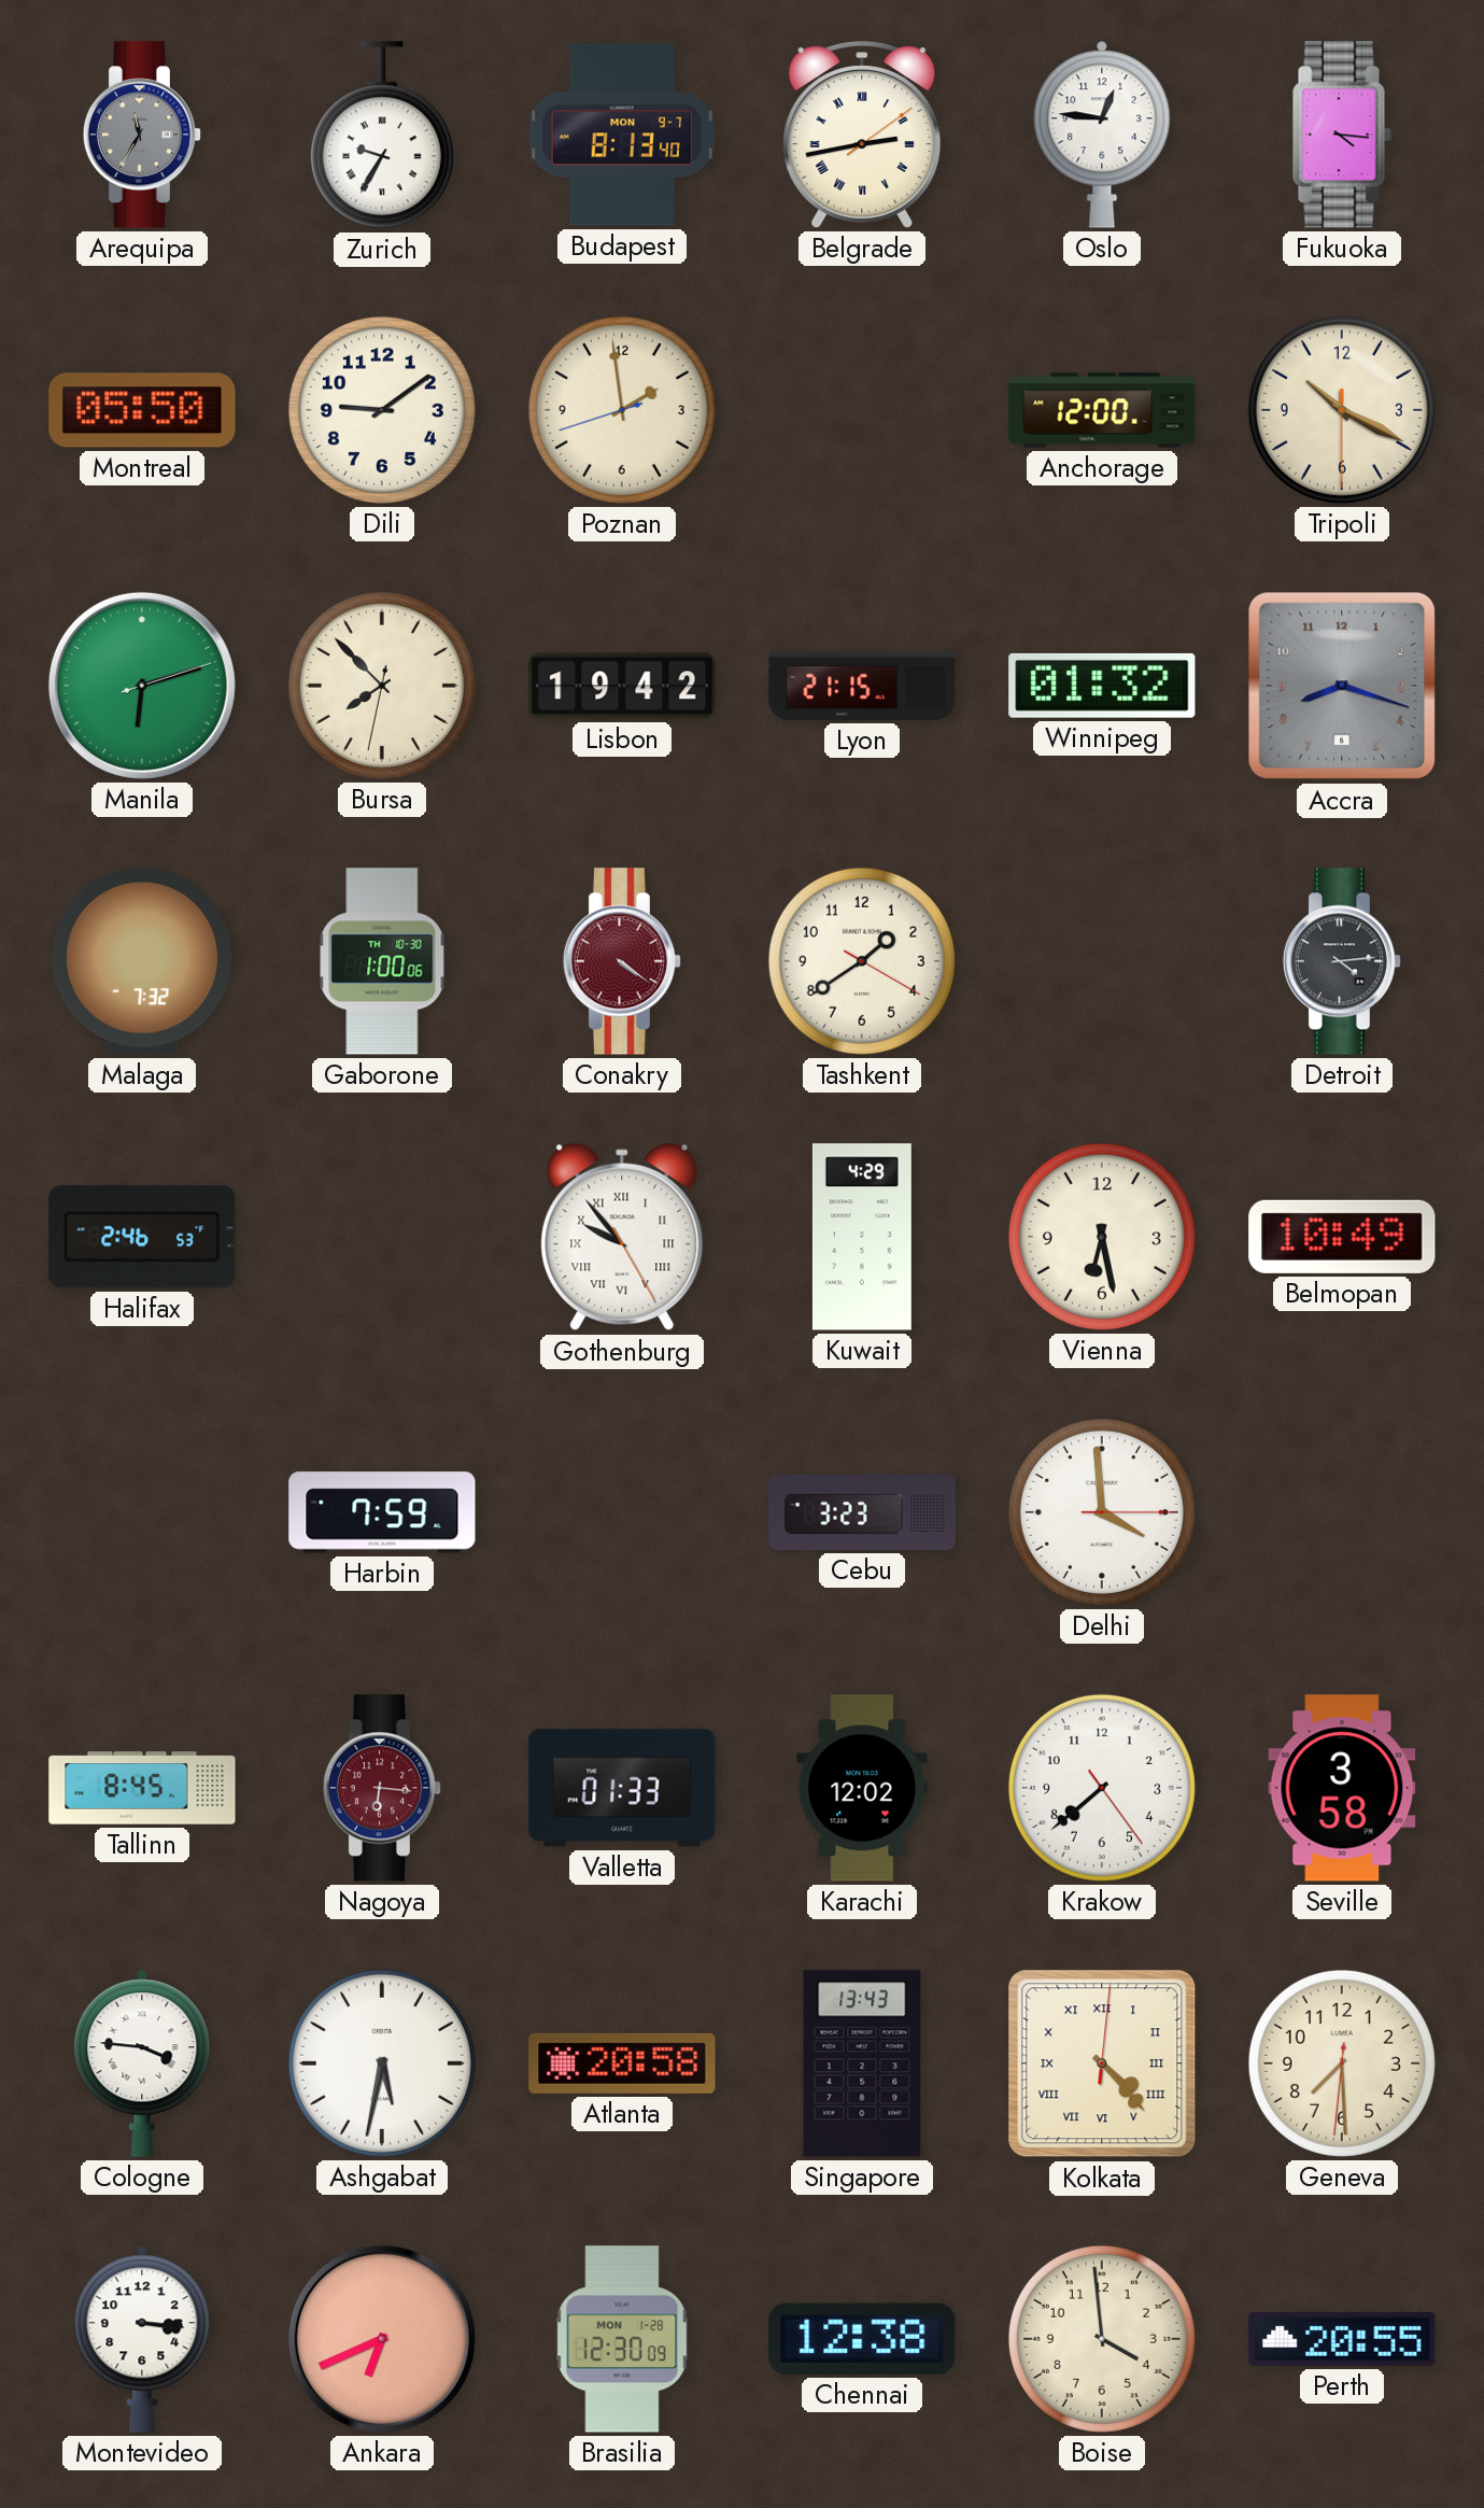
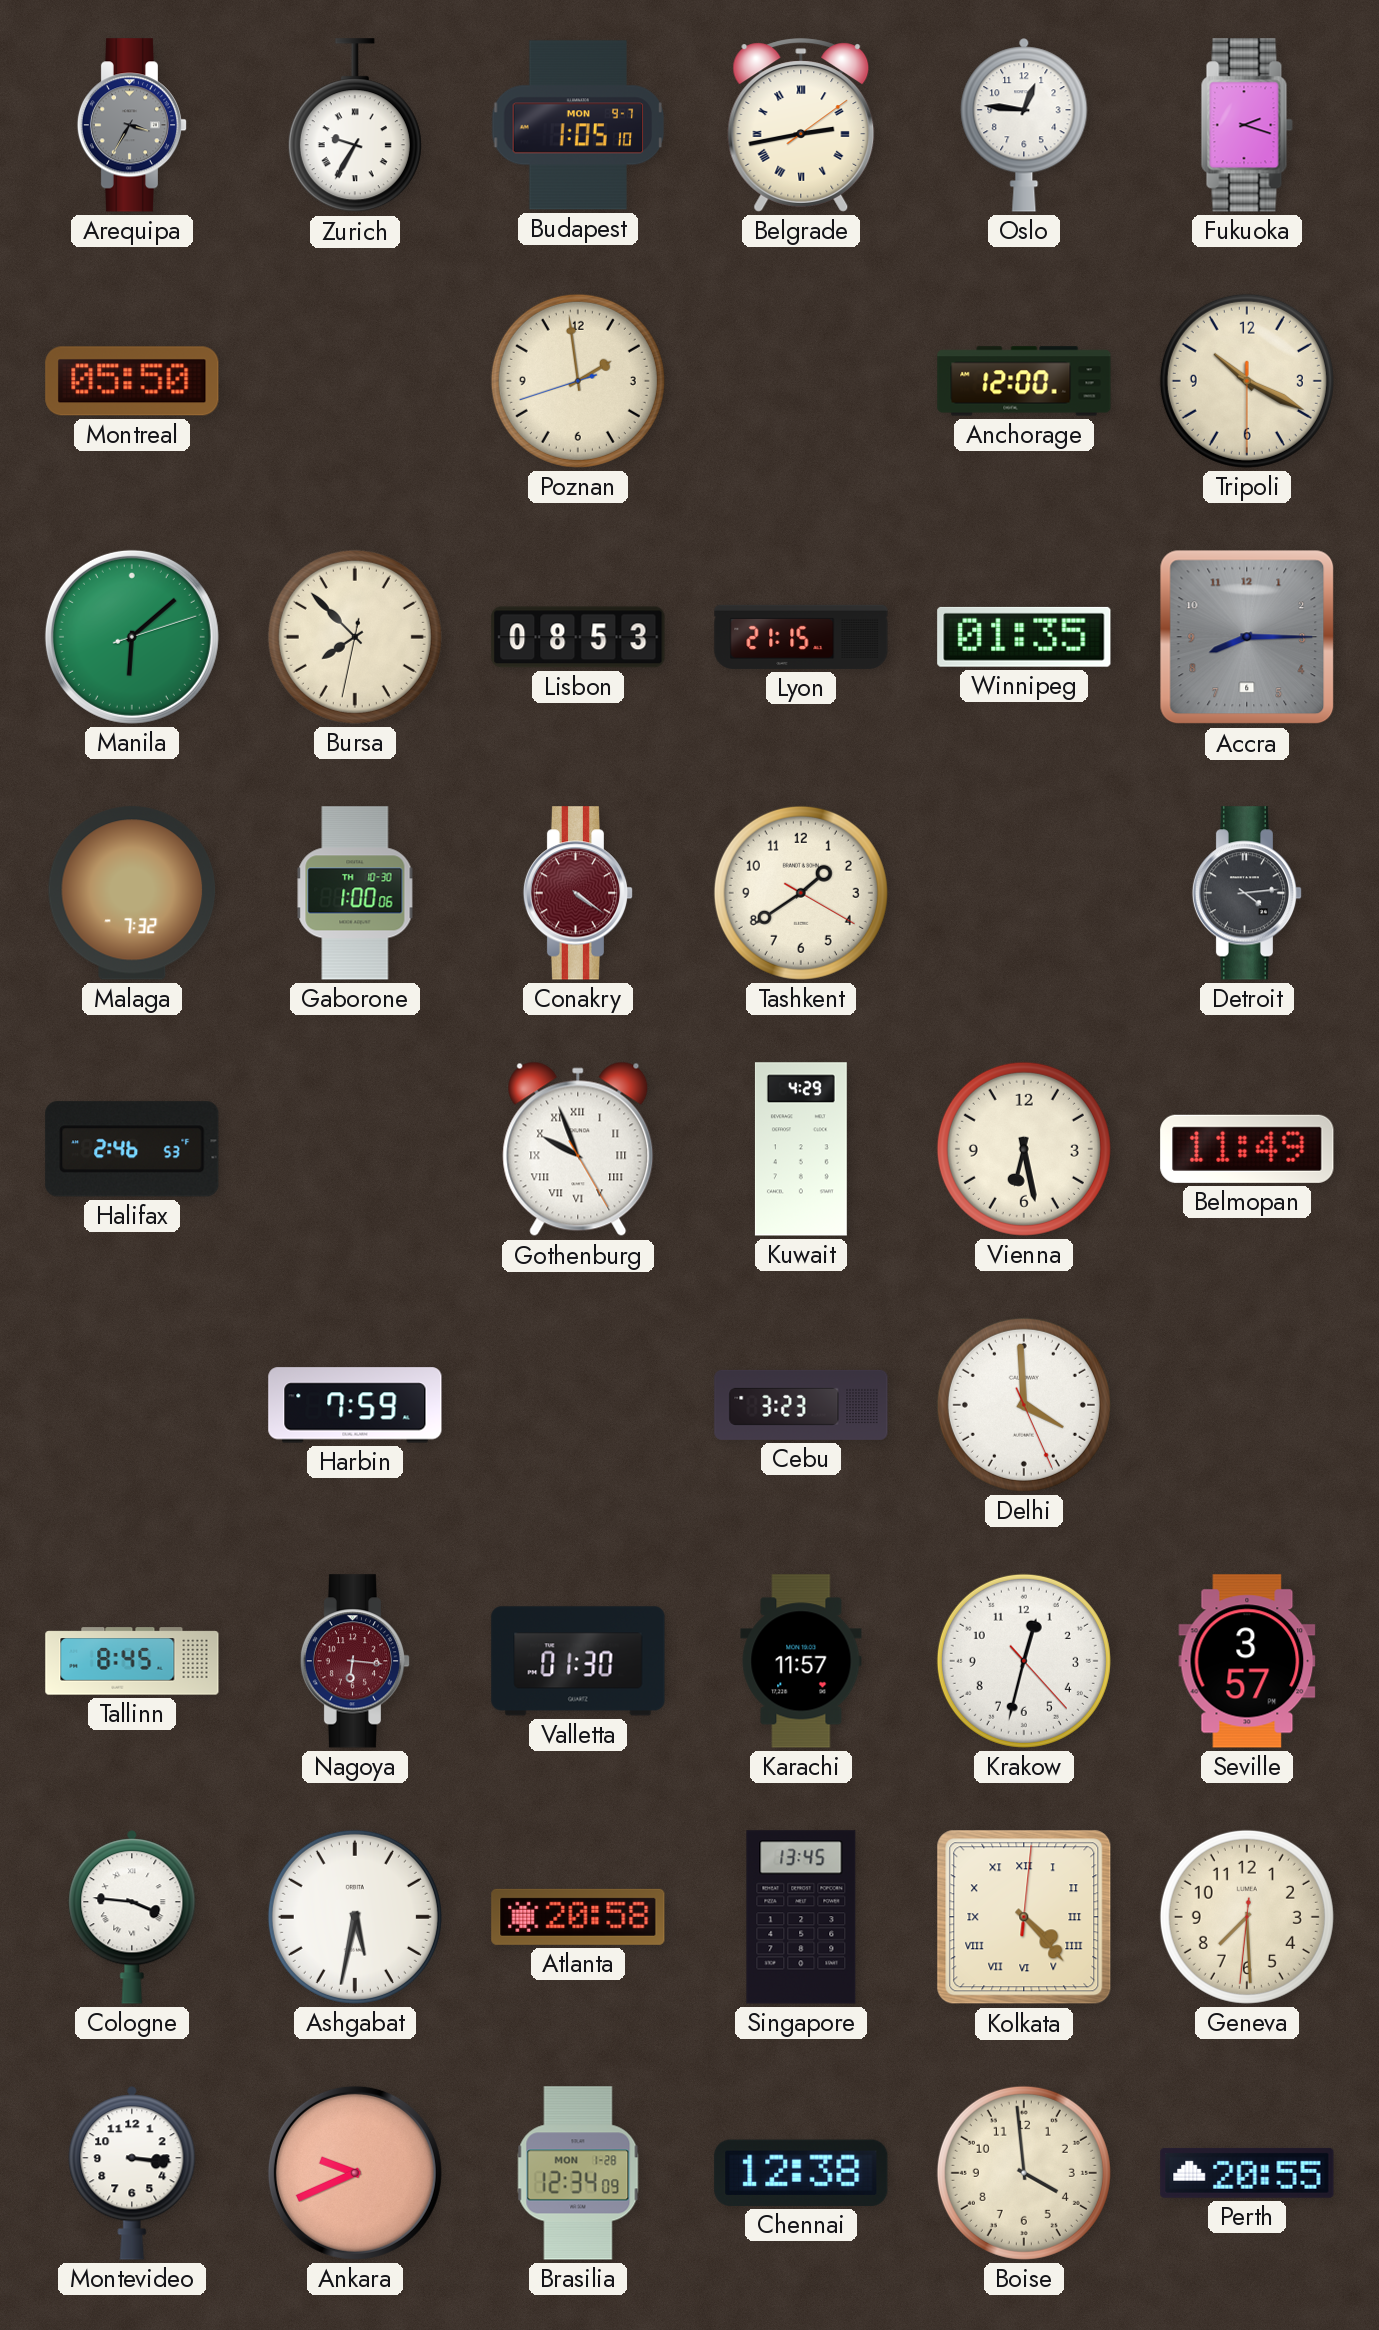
Arequipa: 11:35 -> 3:35
Budapest: 8:13 -> 1:05
Fukuoka: 4:16 -> 2:18
Dili: 9:09 -> none
Manila: 6:12 -> 6:08
Lisbon: 19:42 -> 08:53
Winnipeg: 01:32 -> 01:35
Accra: 8:18 -> 8:15
Gothenburg: 9:53 -> 9:56
Belmopan: 10:49 -> 11:49
Delhi: 3:59:15 -> 3:59:26
Valletta: 01:33 -> 01:30
Karachi: 12:02 -> 11:57
Krakow: 7:38 -> 12:32
Seville: 3:58 -> 3:57
Singapore: 13:43 -> 13:45
Ankara: 6:41 -> 9:41
Brasilia: 12:30 -> 12:34
